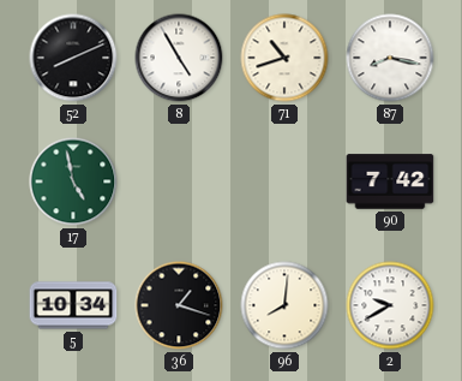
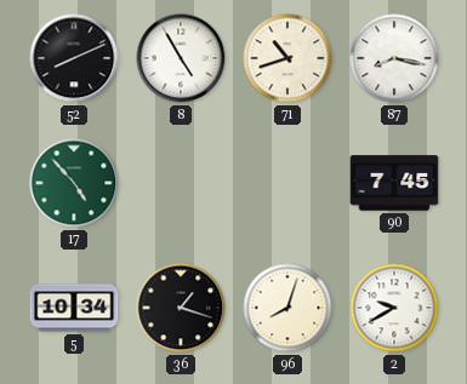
17: 4:58 -> 4:53
90: 7:42 -> 7:45
96: 8:01 -> 8:03
